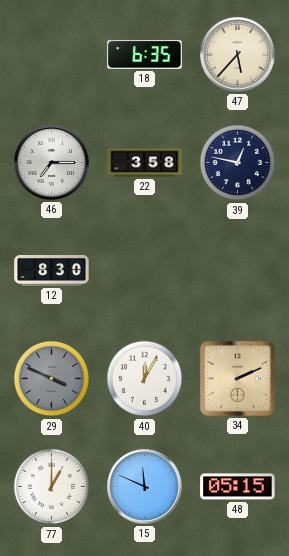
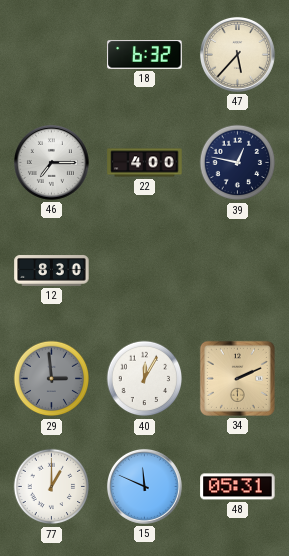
18: 6:35 -> 6:32
22: 3:58 -> 4:00
29: 3:49 -> 2:59
48: 05:15 -> 05:31
